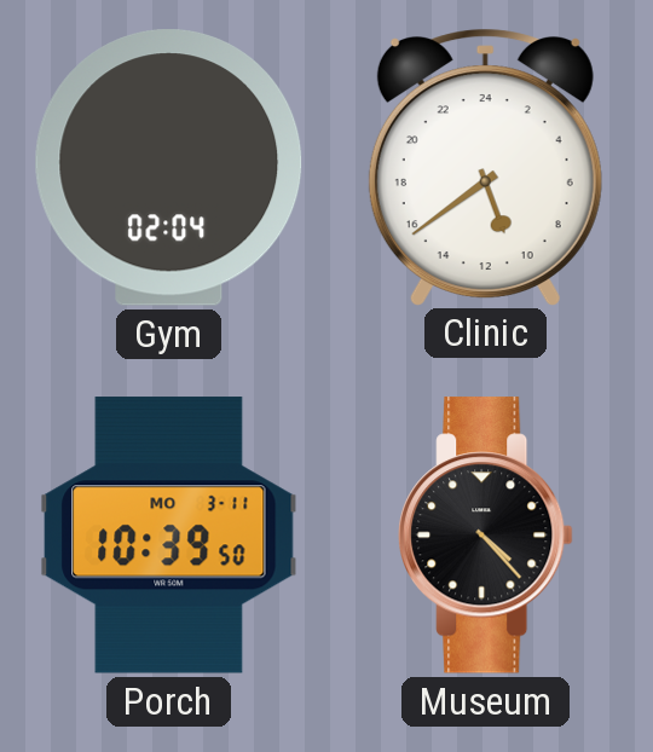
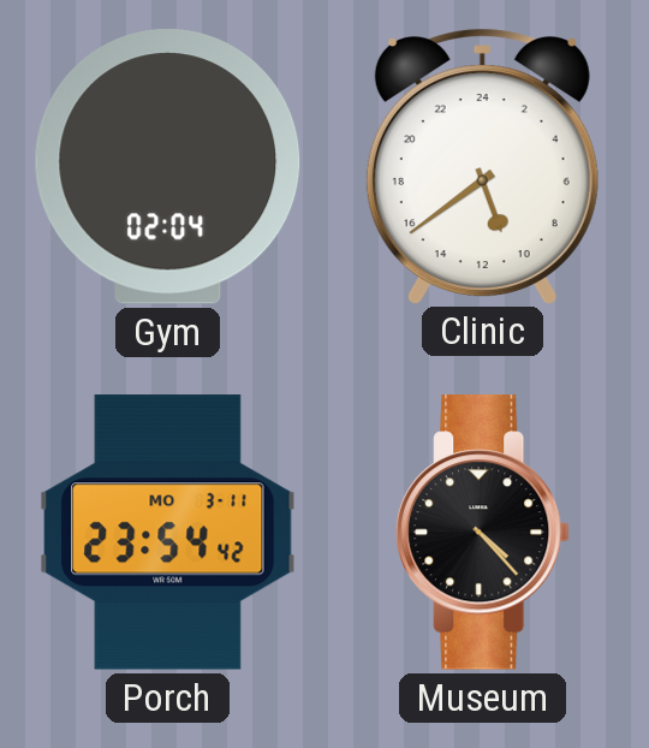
Porch: 10:39 -> 23:54
